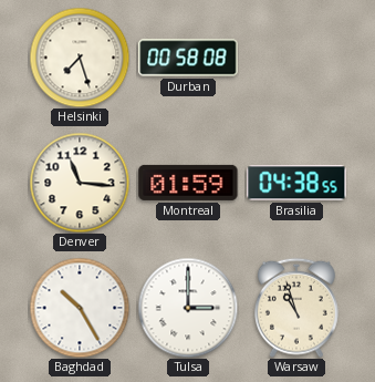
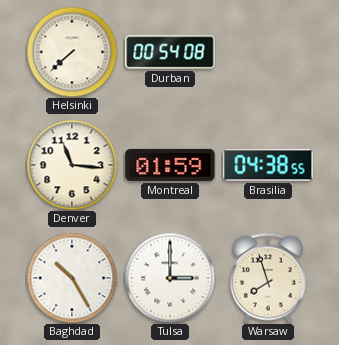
Helsinki: 7:27 -> 7:38
Durban: 00:58 -> 00:54
Warsaw: 10:57 -> 7:57
